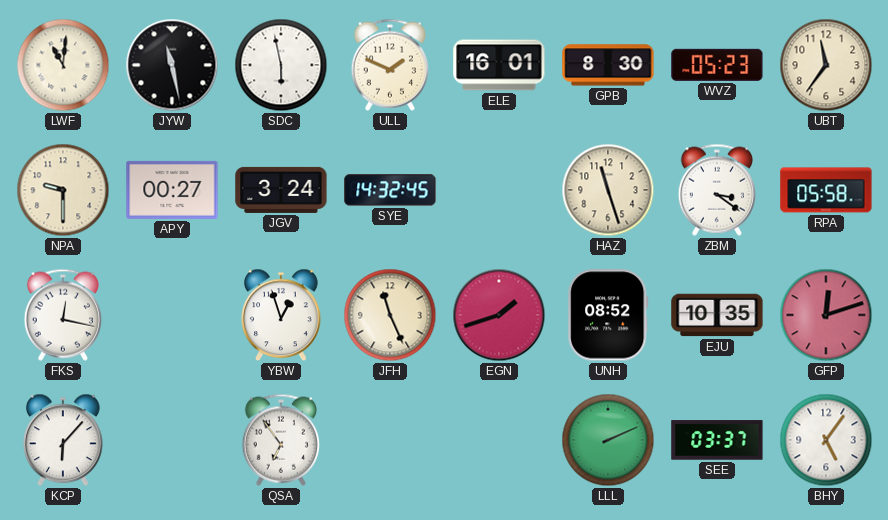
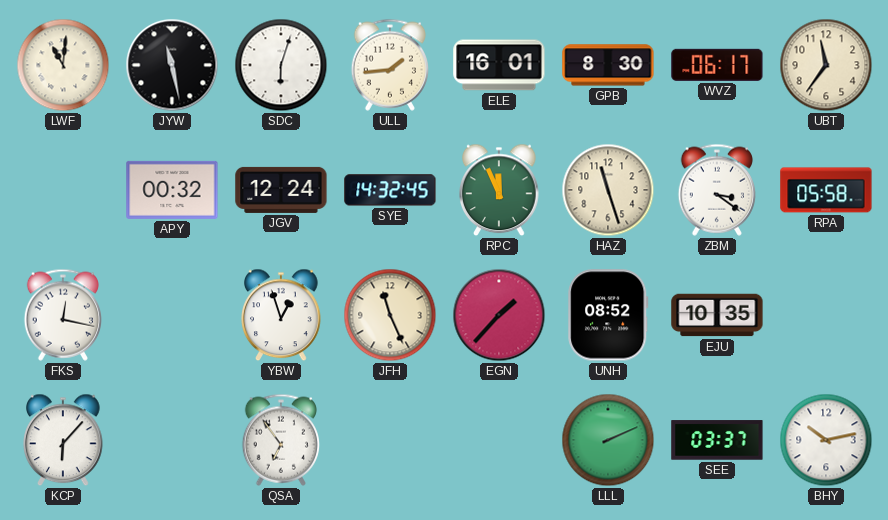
SDC: 5:58 -> 6:03
ULL: 1:49 -> 1:44
WVZ: 05:23 -> 06:17
NPA: 9:30 -> none
APY: 00:27 -> 00:32
JGV: 3:24 -> 12:24
RPC: none -> 11:56
EGN: 1:42 -> 1:37
GFP: 12:12 -> none
BHY: 5:06 -> 10:13
